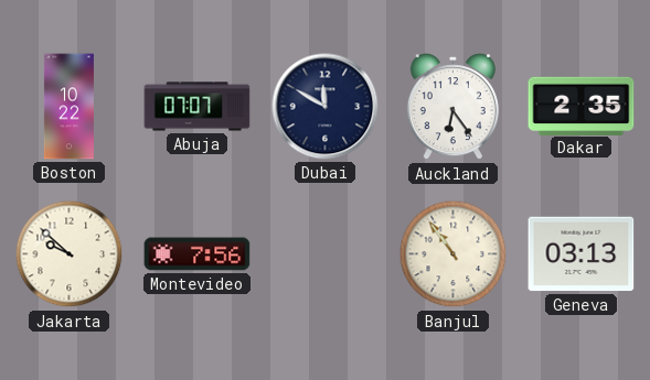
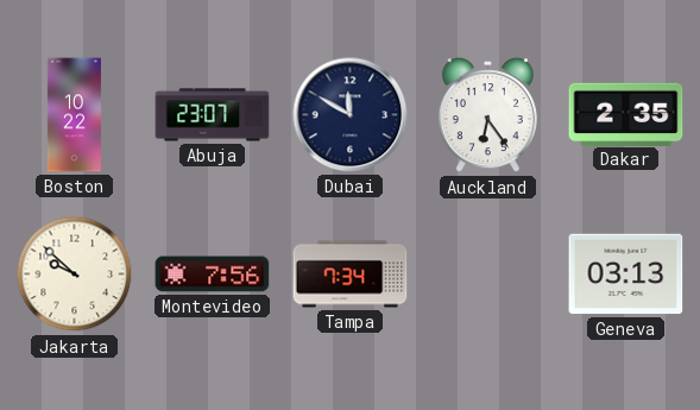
Abuja: 07:07 -> 23:07
Tampa: none -> 7:34
Banjul: 10:54 -> none
